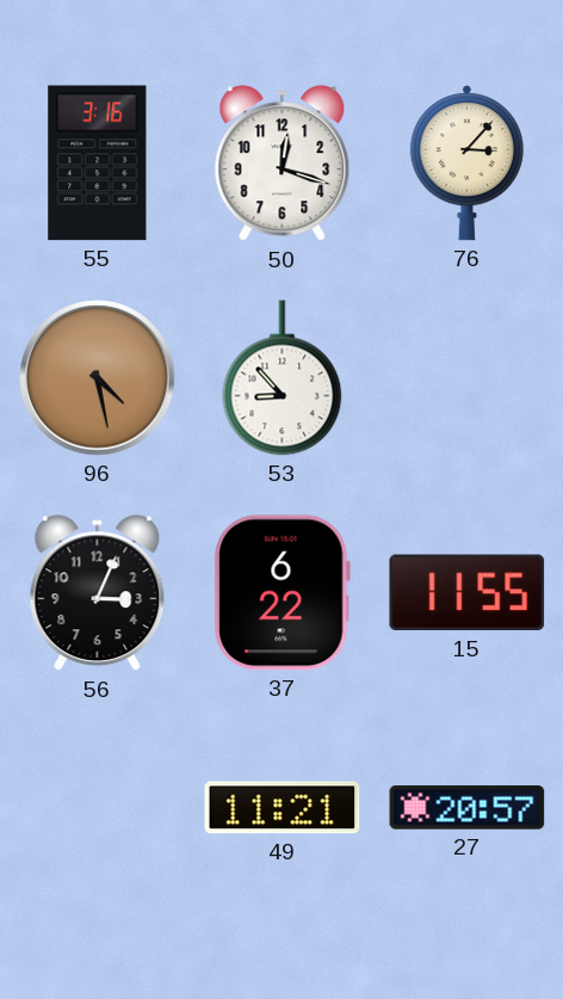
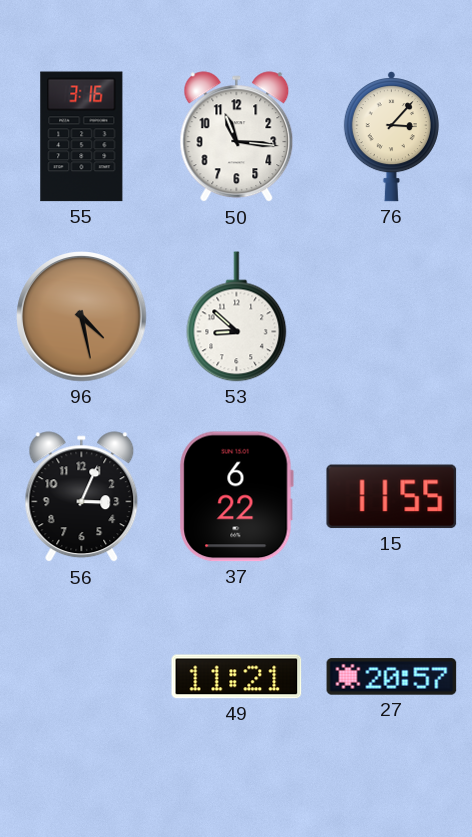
50: 12:18 -> 11:16
53: 8:53 -> 8:52
